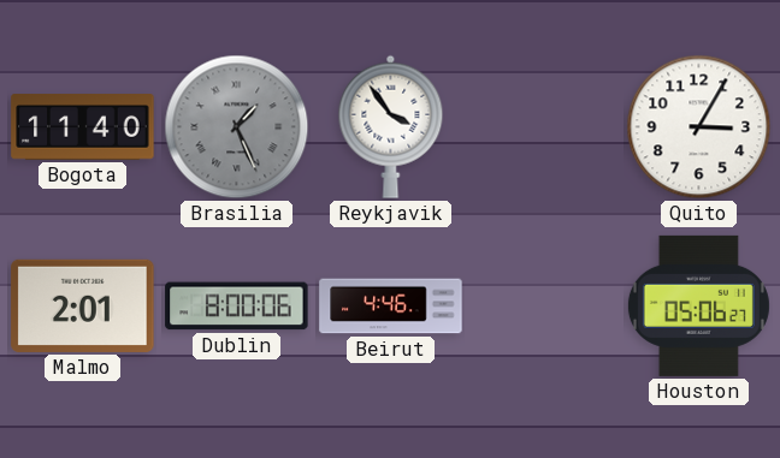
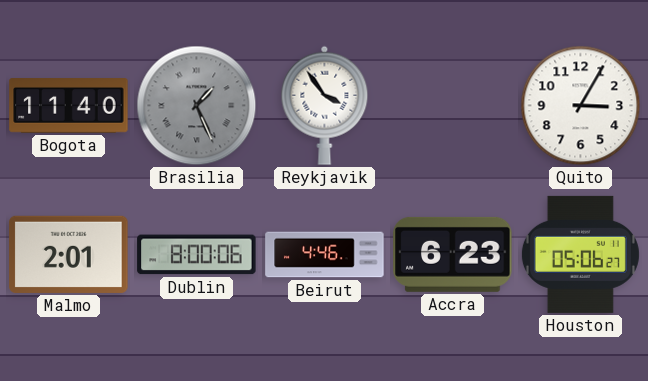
Accra: none -> 6:23
